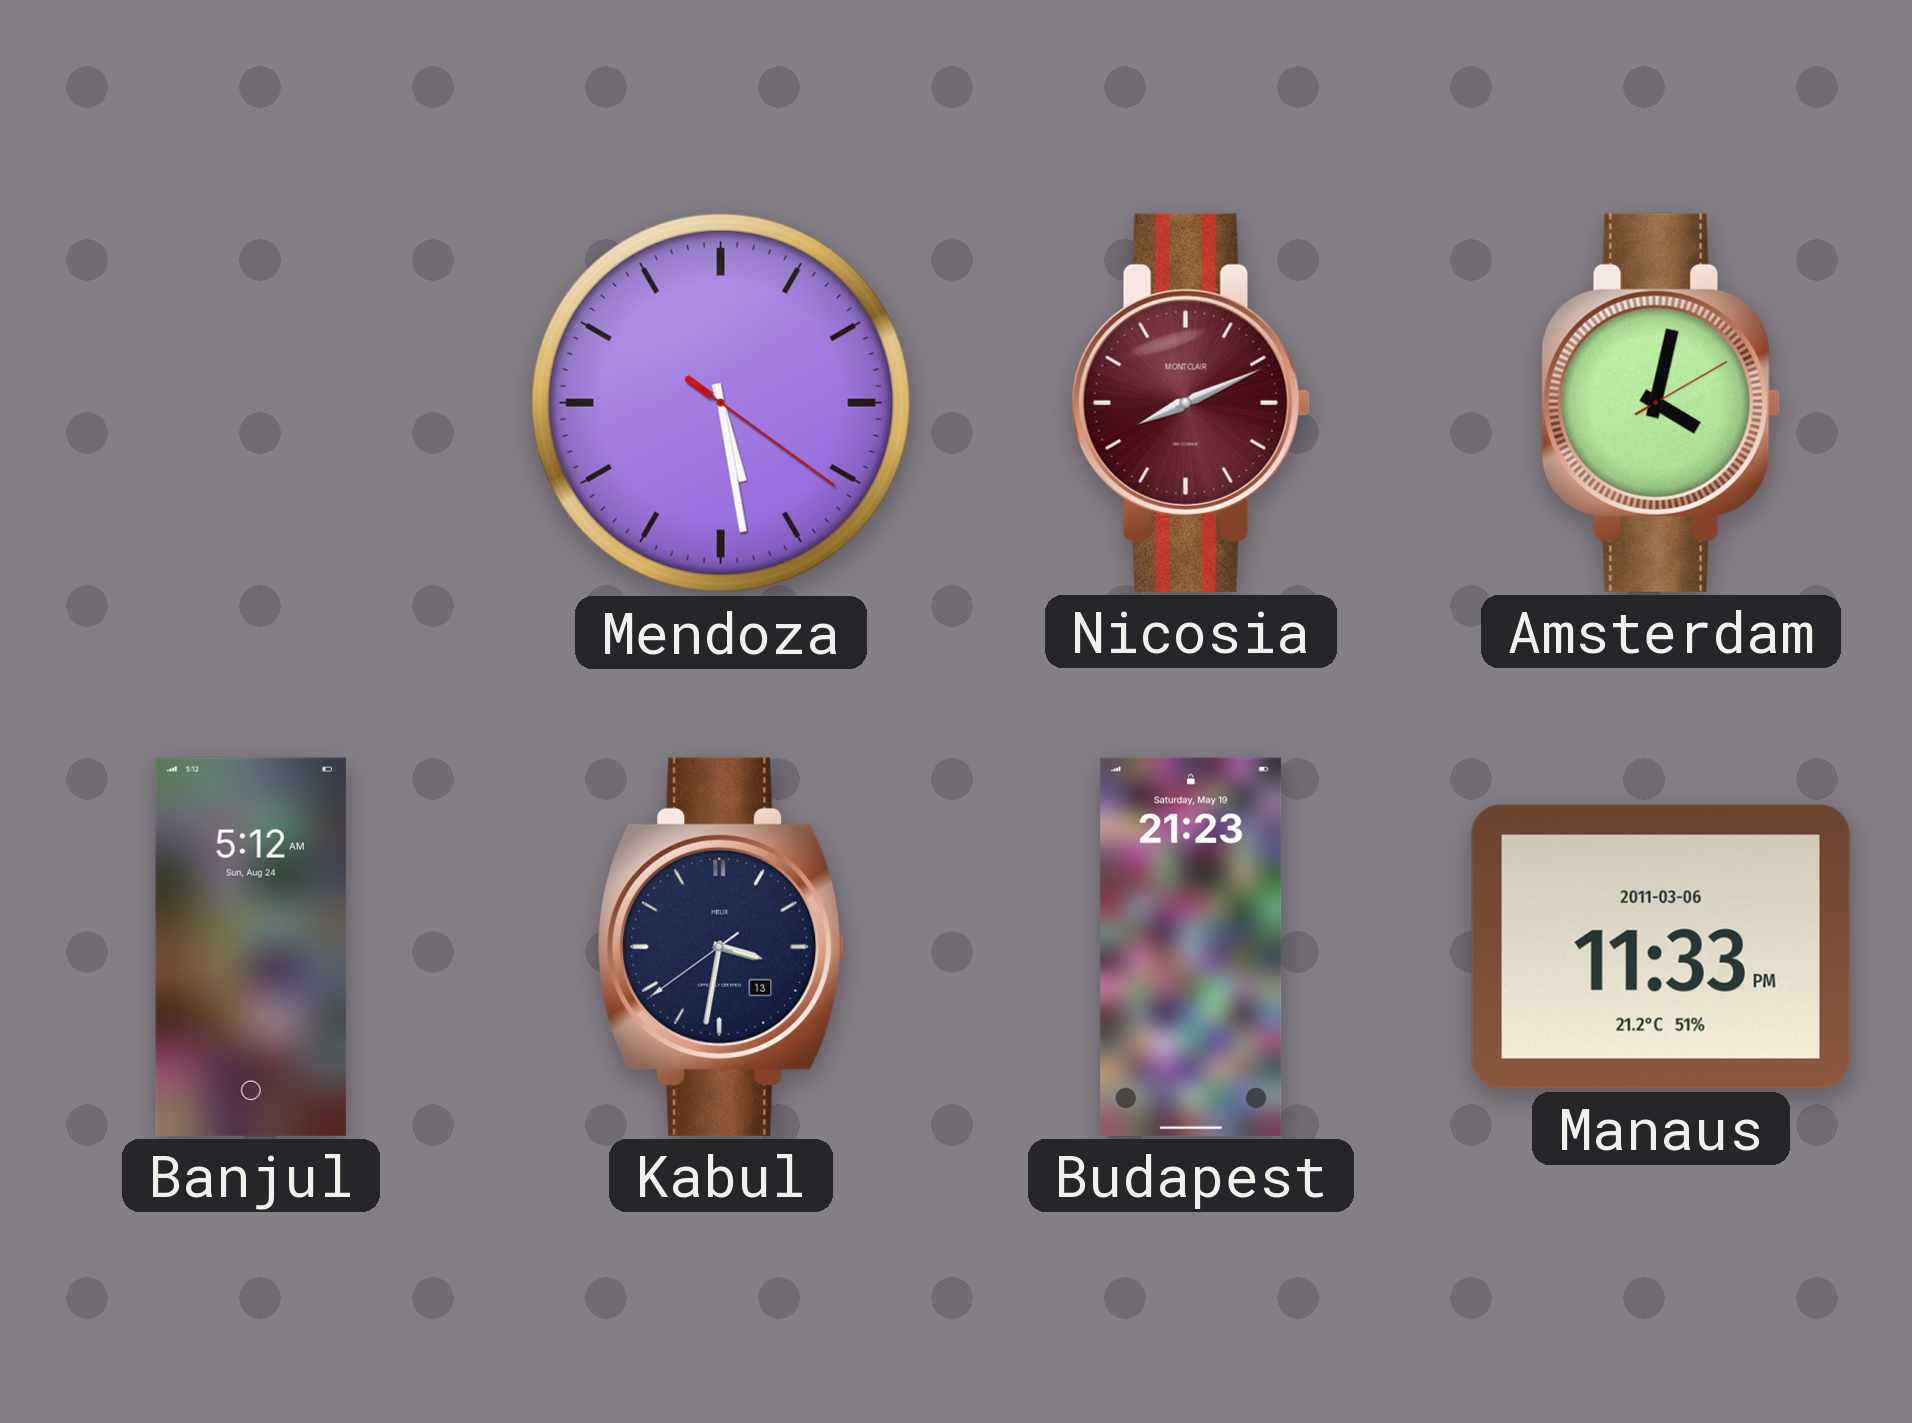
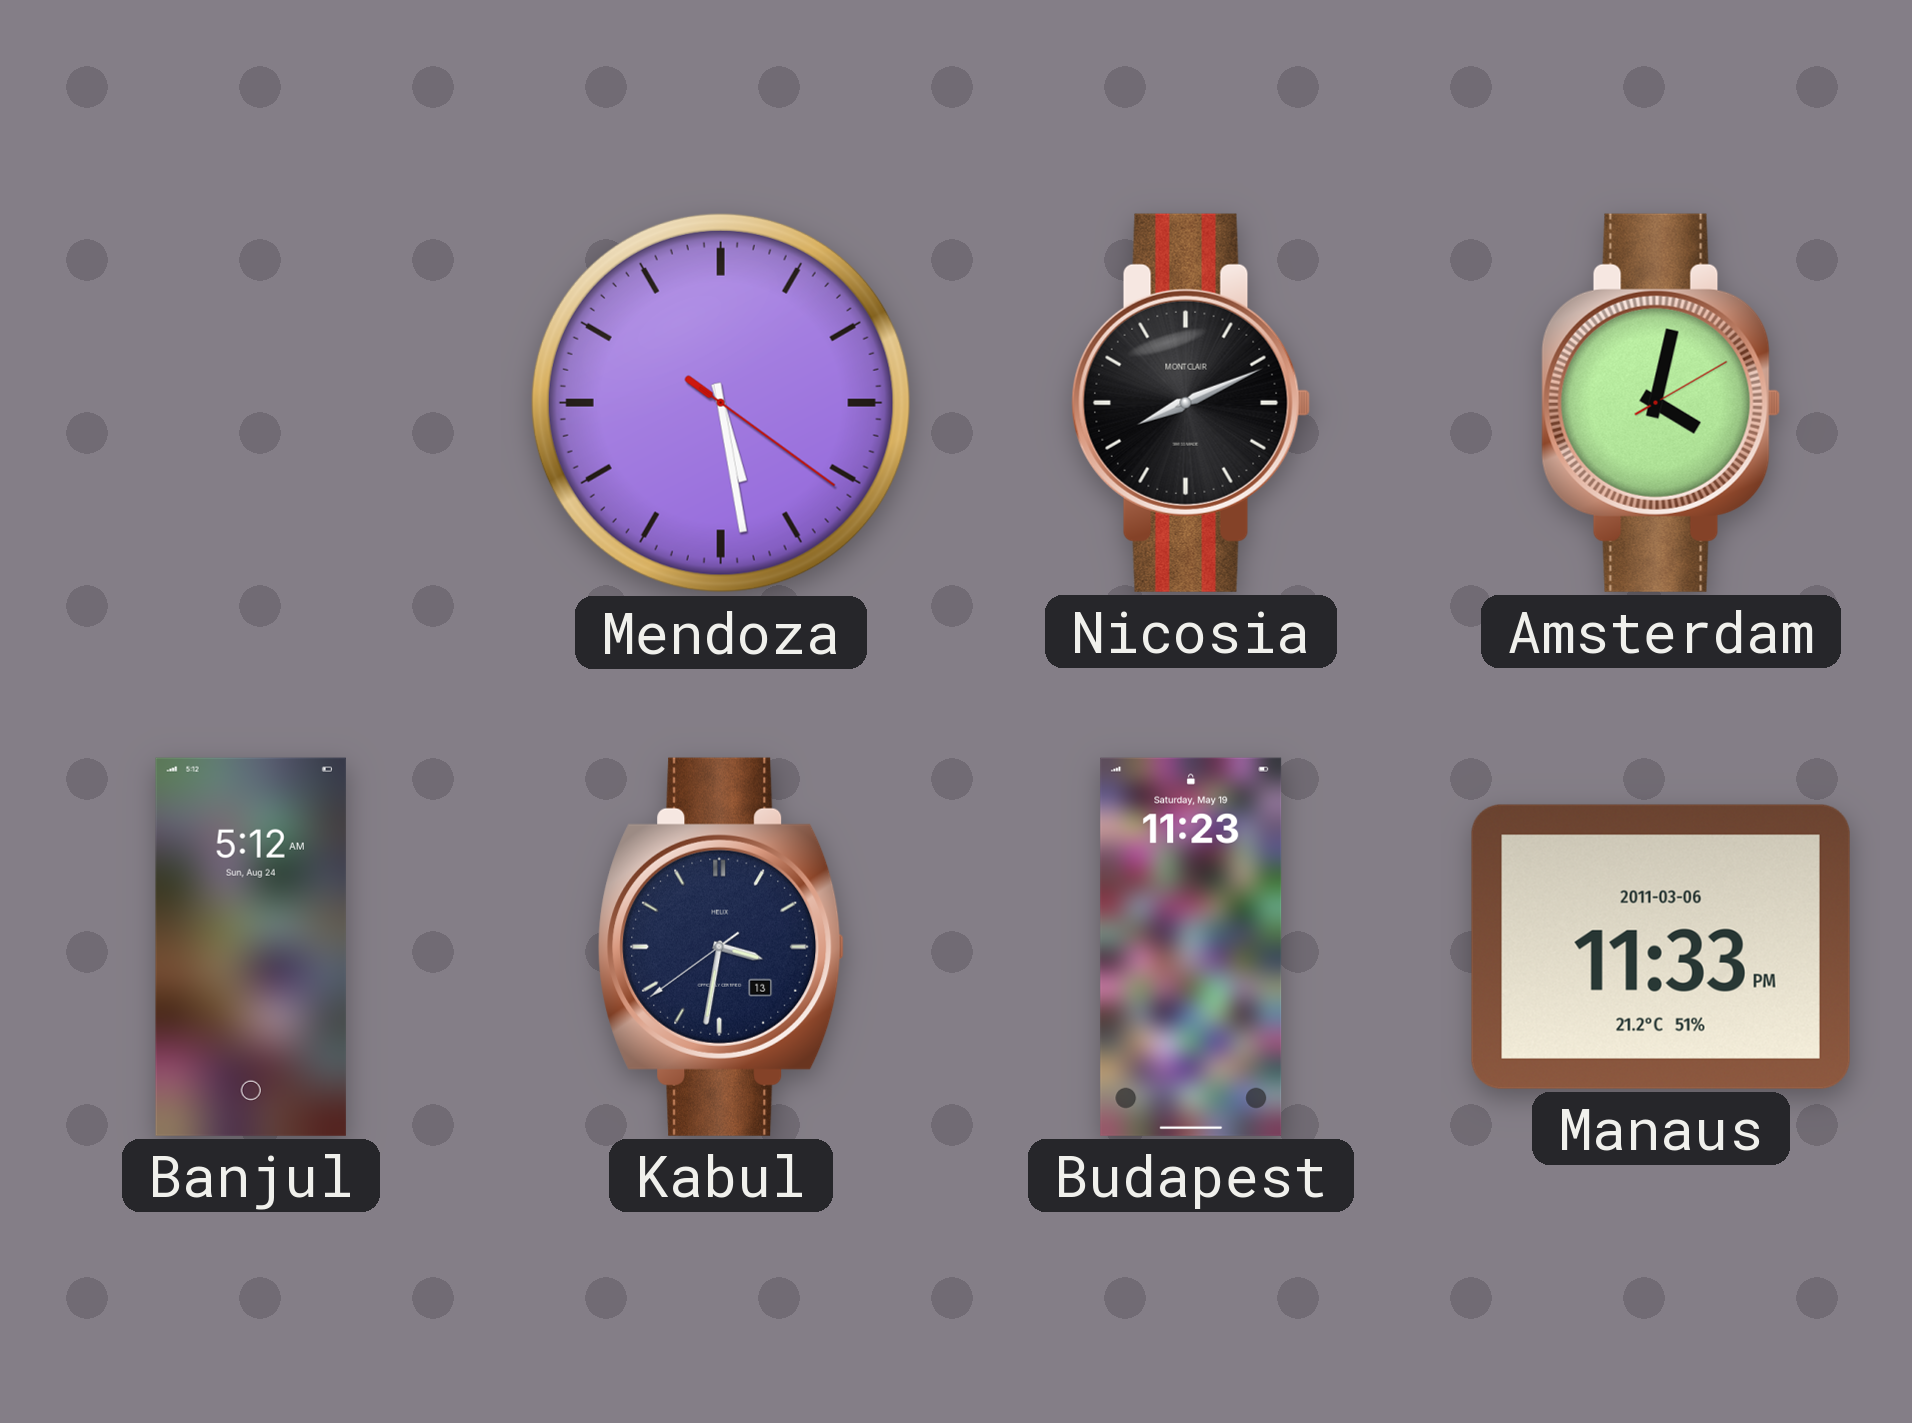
Nicosia dial: burgundy -> black
Budapest: 21:23 -> 11:23
